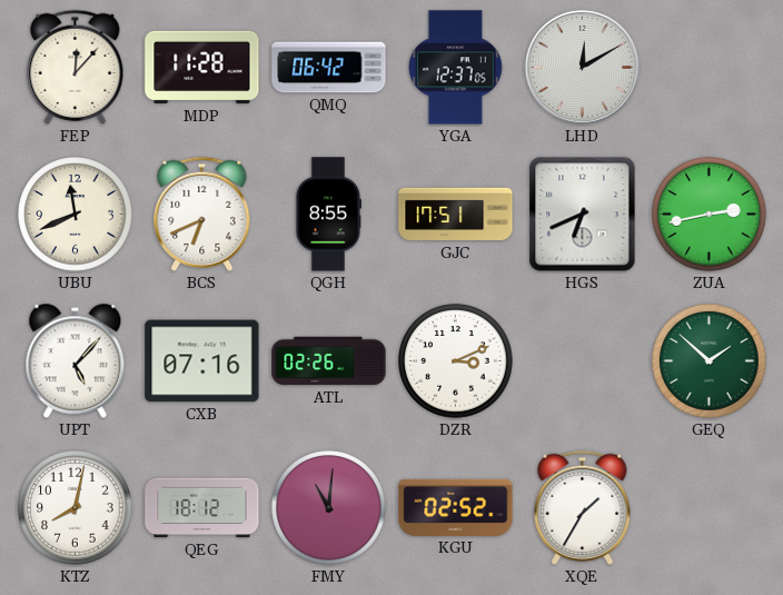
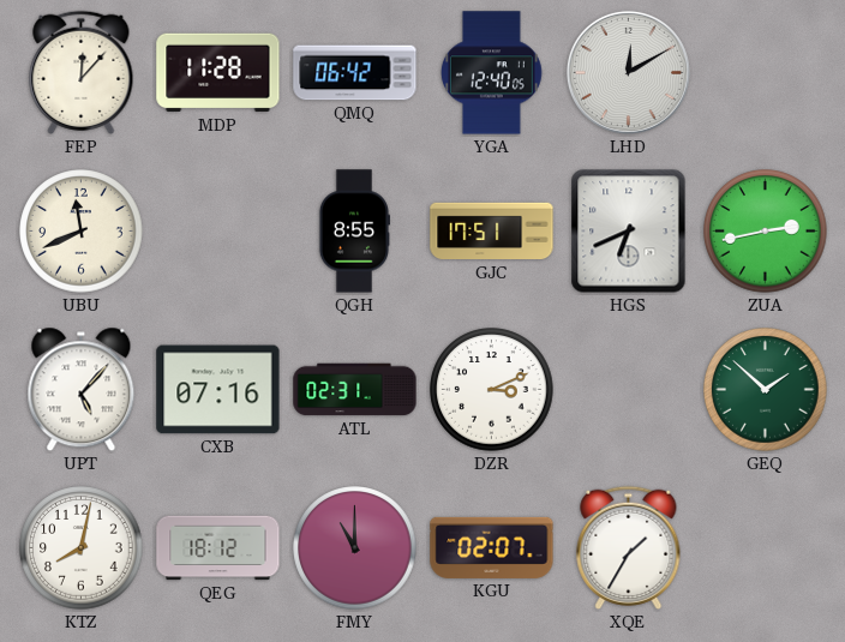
YGA: 12:37 -> 12:40
BCS: 6:41 -> none
ATL: 02:26 -> 02:31
FMY: 11:01 -> 11:00
KGU: 02:52 -> 02:07
